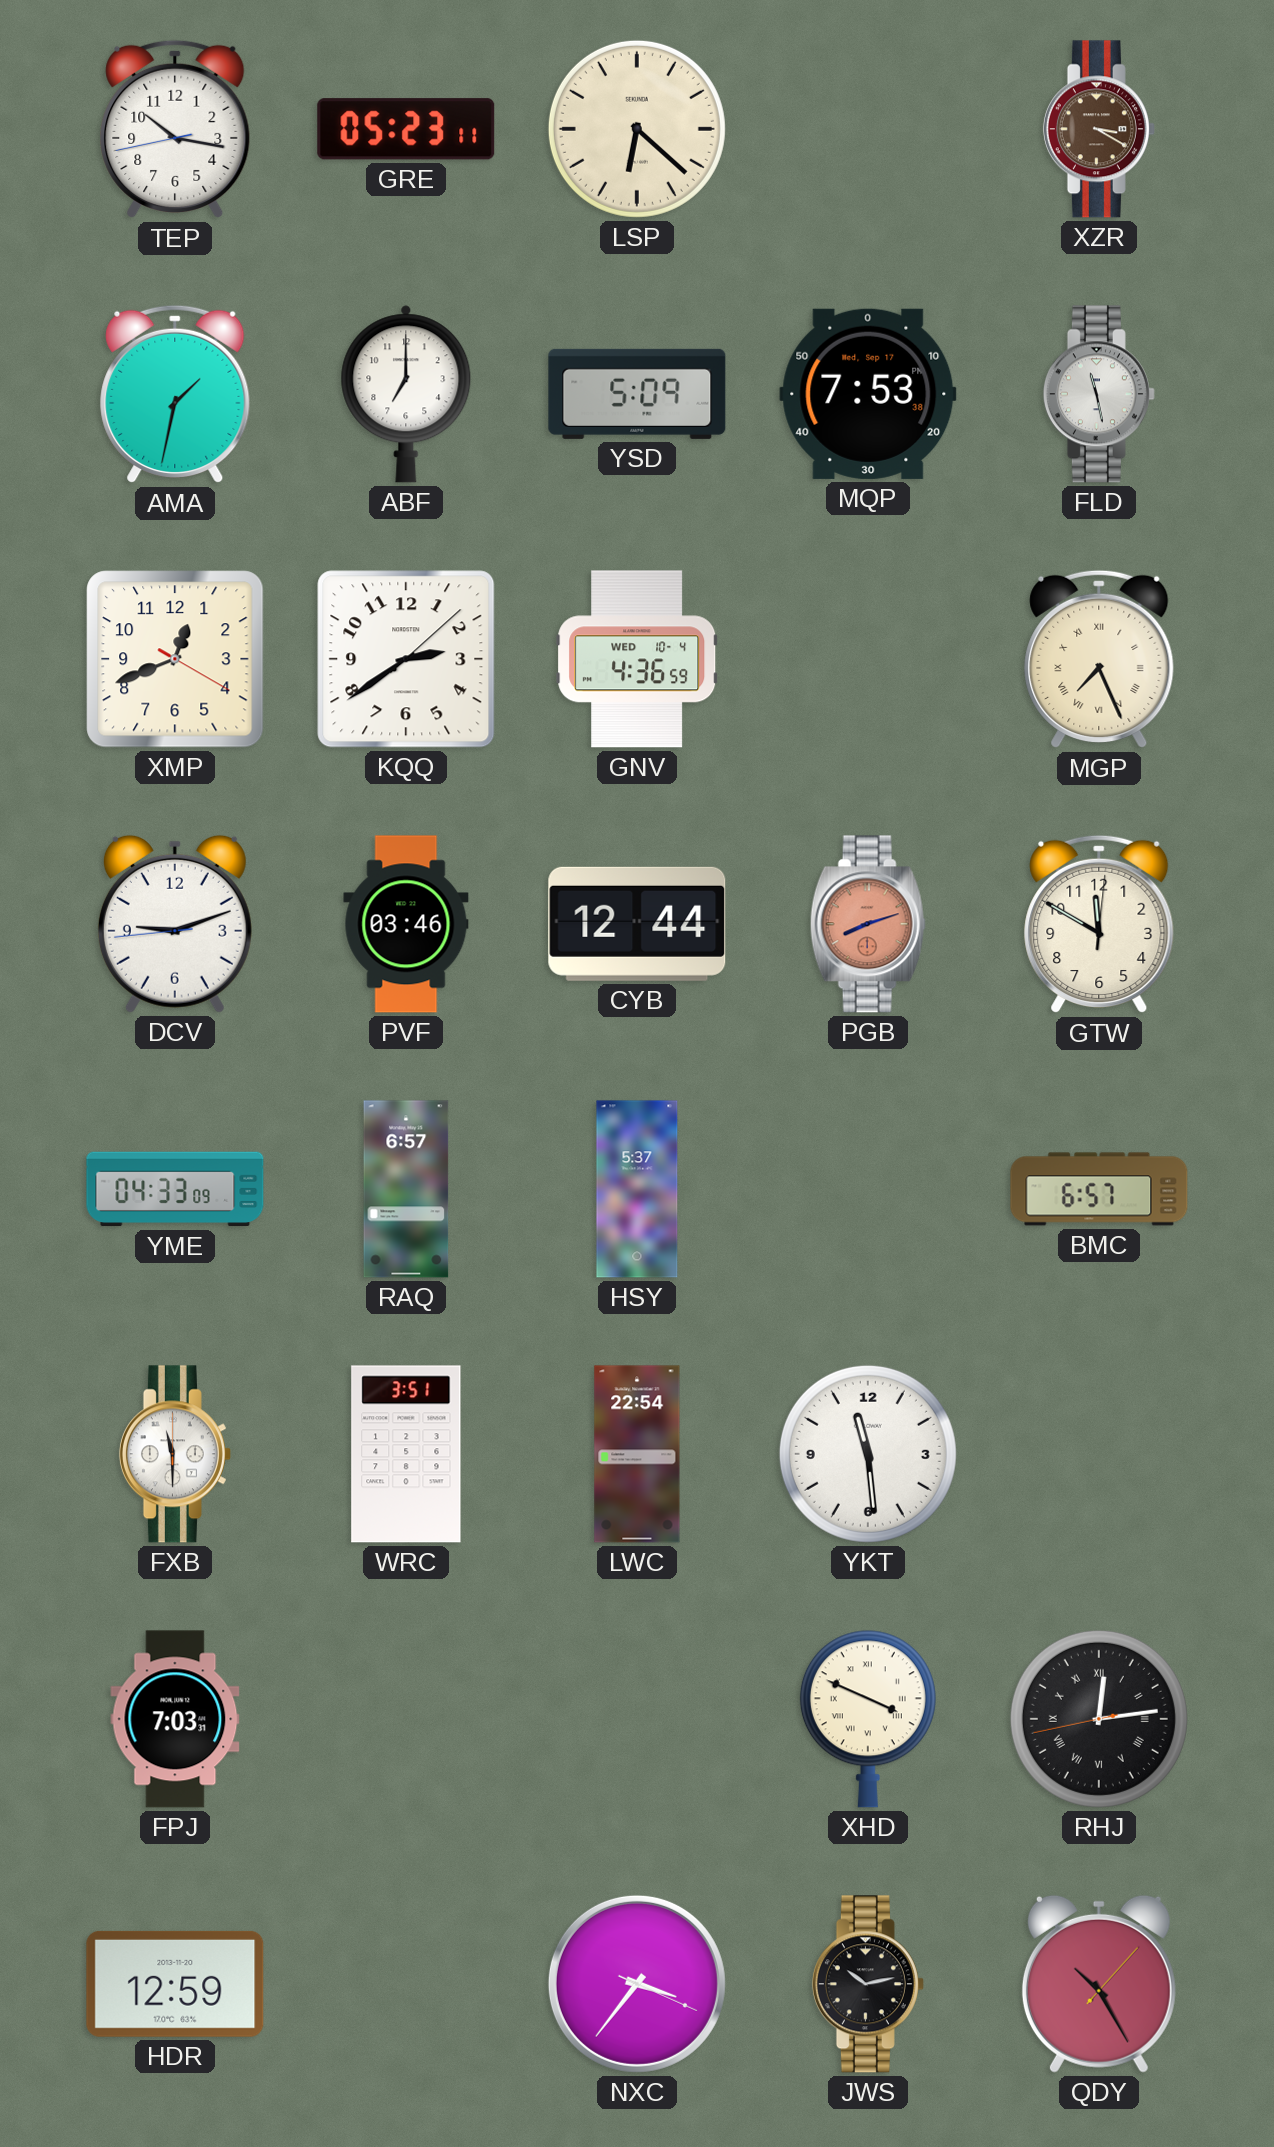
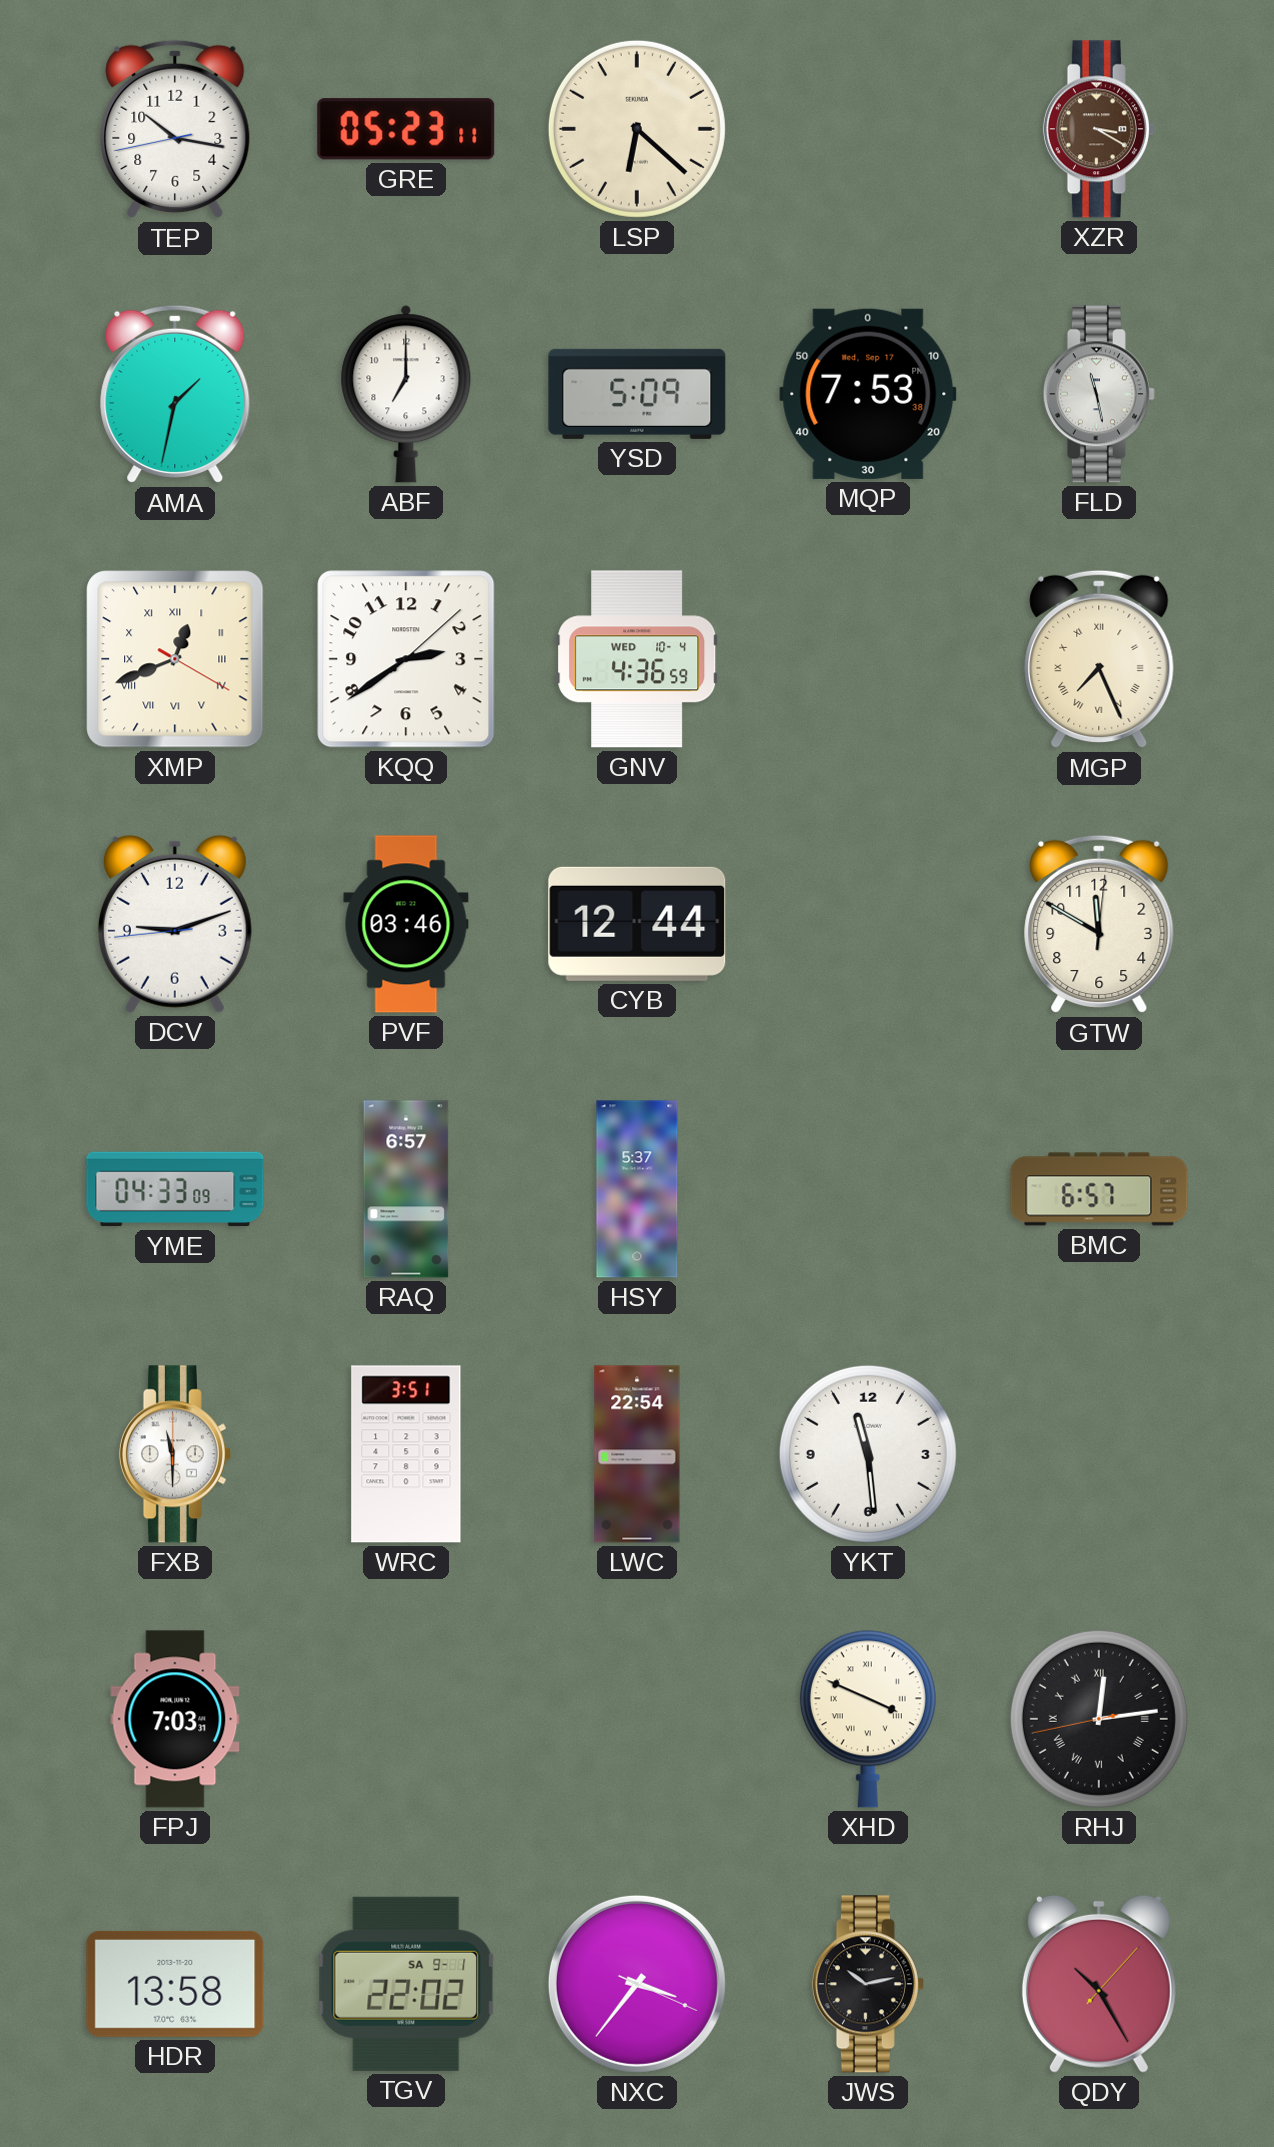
XMP numerals: Arabic -> Roman
PGB: 8:12 -> none
HDR: 12:59 -> 13:58
TGV: none -> 22:02
